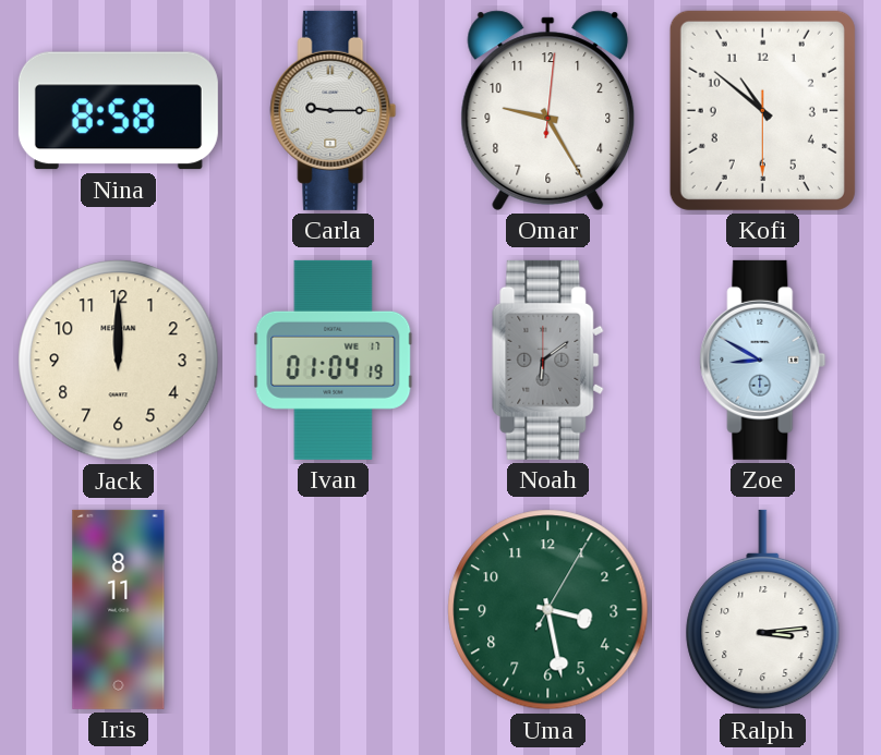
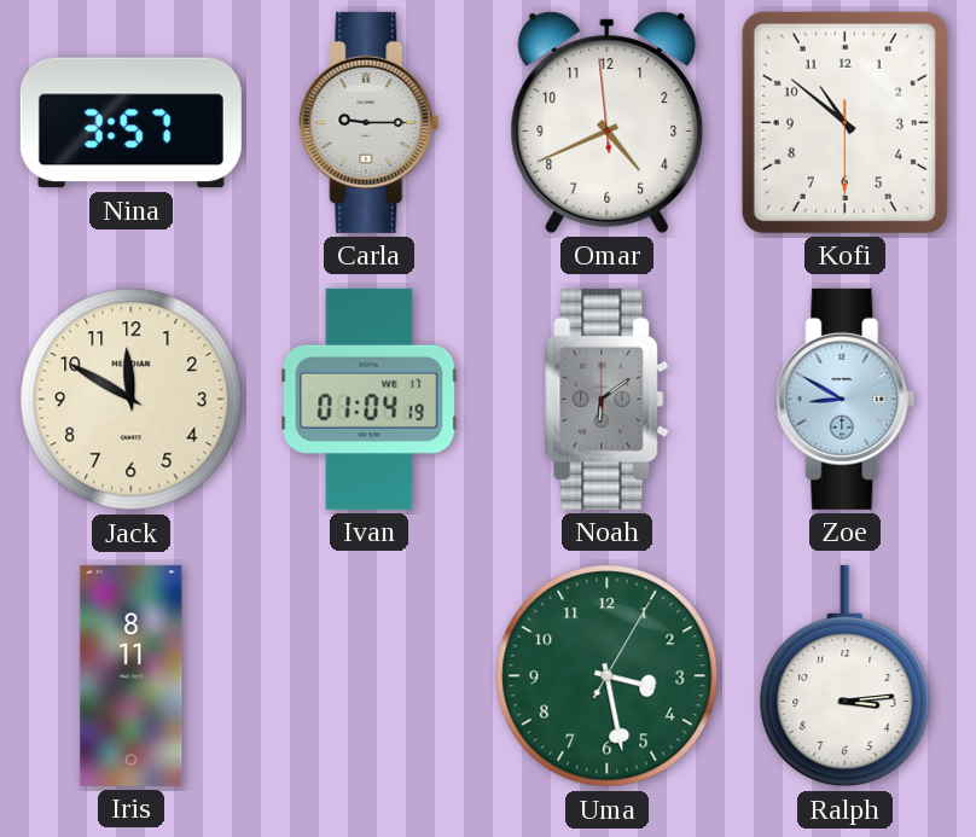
Nina: 8:58 -> 3:57
Omar: 9:25 -> 4:40
Jack: 12:00 -> 11:50
